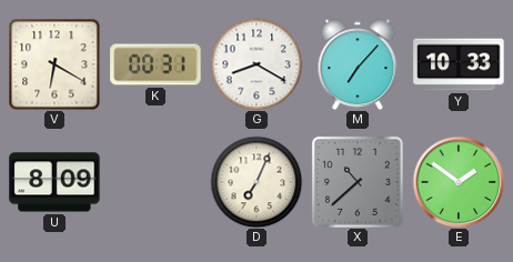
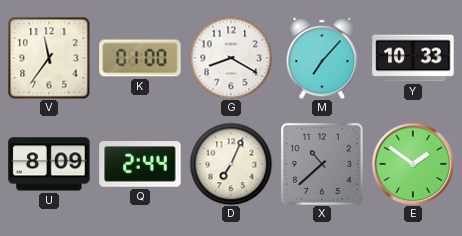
V: 6:20 -> 11:36
K: 00:31 -> 01:00
Q: none -> 2:44
